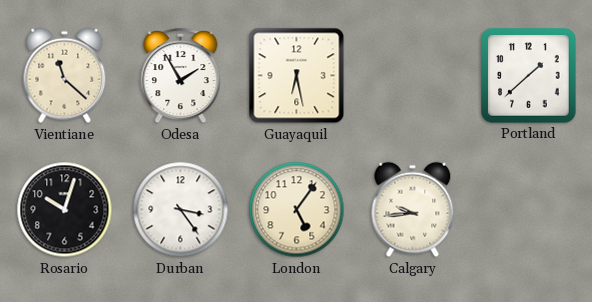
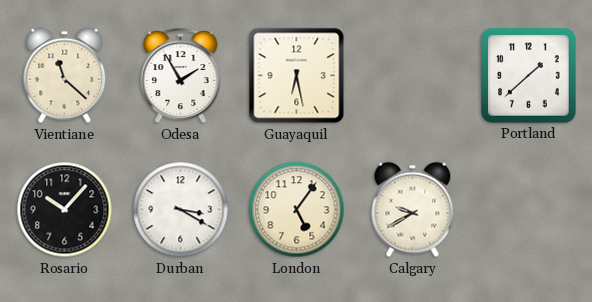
Rosario: 10:03 -> 10:07
Durban: 3:24 -> 3:20
Calgary: 9:44 -> 9:40
